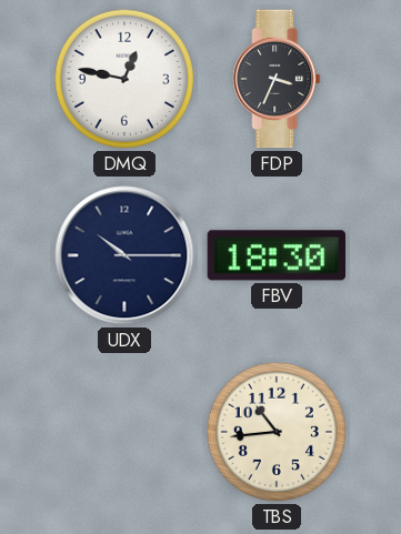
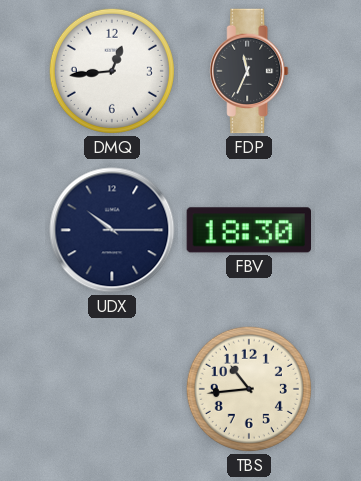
DMQ: 12:47 -> 12:44
FDP: 3:34 -> 11:34
